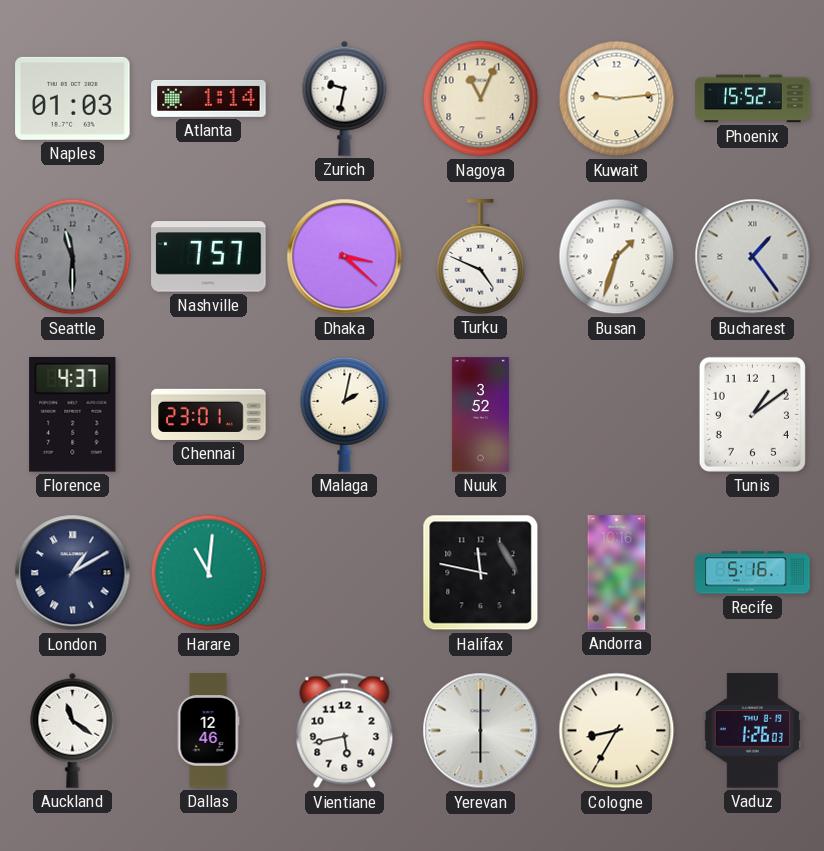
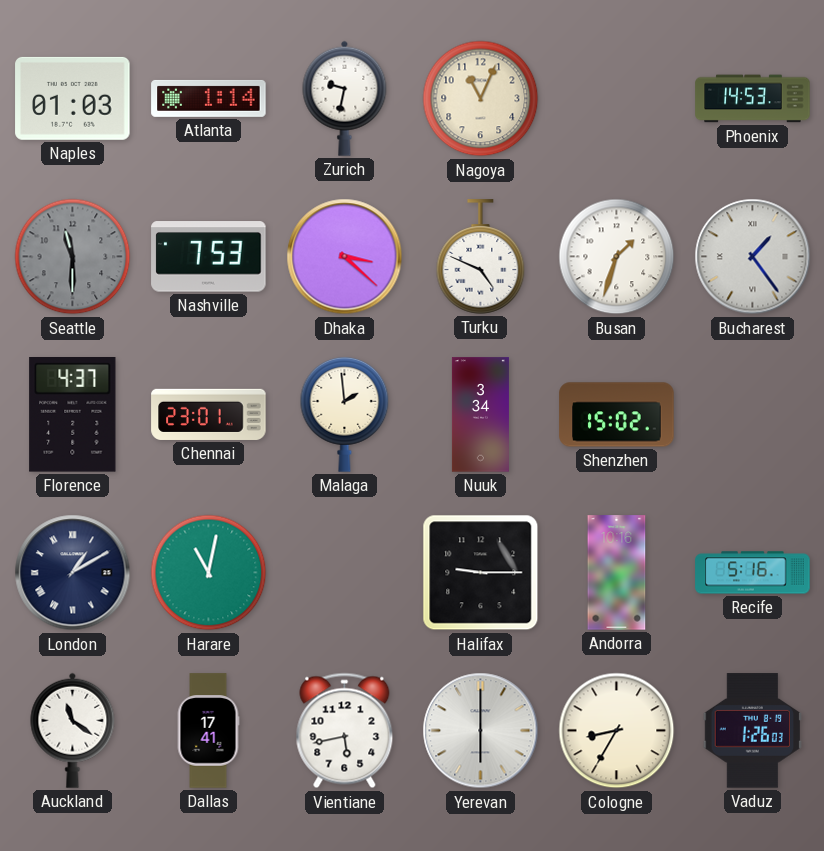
Kuwait: 9:14 -> none
Phoenix: 15:52 -> 14:53
Nashville: 7:57 -> 7:53
Malaga: 2:02 -> 1:59
Nuuk: 3:52 -> 3:34
Shenzhen: none -> 15:02
Tunis: 1:09 -> none
Harare: 11:01 -> 11:02
Halifax: 11:47 -> 9:15
Dallas: 12:46 -> 17:41
